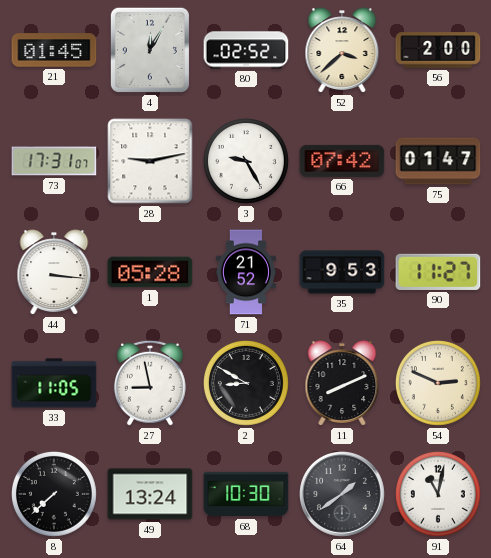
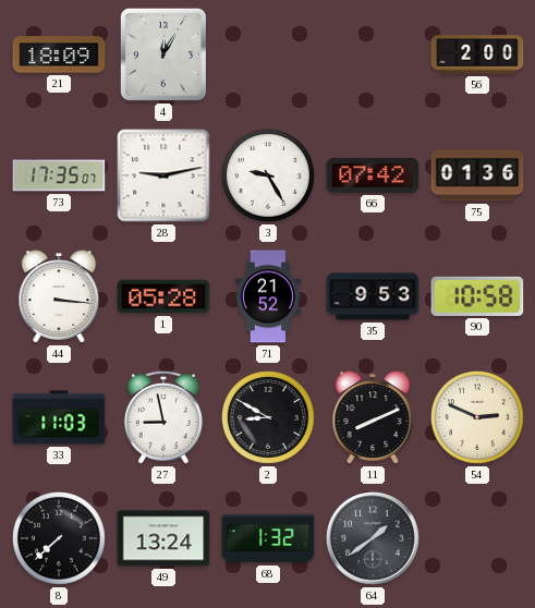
21: 01:45 -> 18:09
80: 02:52 -> none
52: 3:38 -> none
73: 17:31 -> 17:35
75: 01:47 -> 01:36
90: 11:27 -> 10:58
33: 11:05 -> 11:03
68: 10:30 -> 1:32
91: 11:02 -> none
